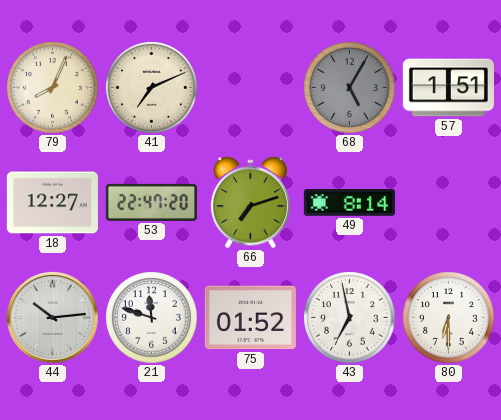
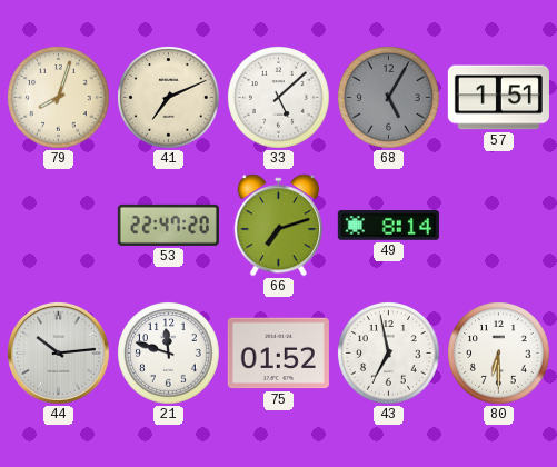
79: 8:04 -> 8:03
33: none -> 5:08
18: 12:27 -> none
